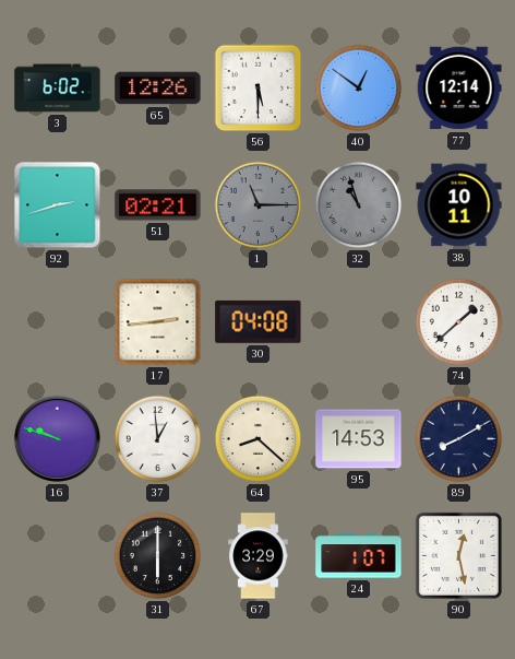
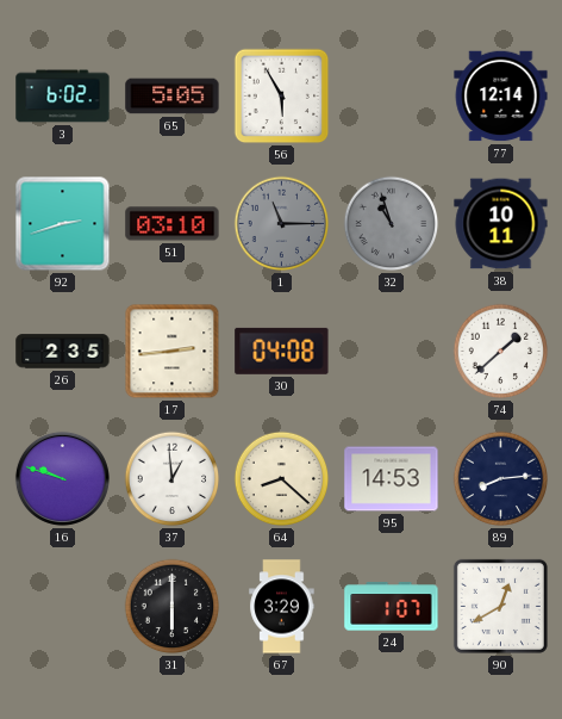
65: 12:26 -> 5:05
56: 5:30 -> 5:55
40: 12:51 -> none
51: 02:21 -> 03:10
26: none -> 2:35
89: 8:10 -> 8:14
90: 12:28 -> 12:40
